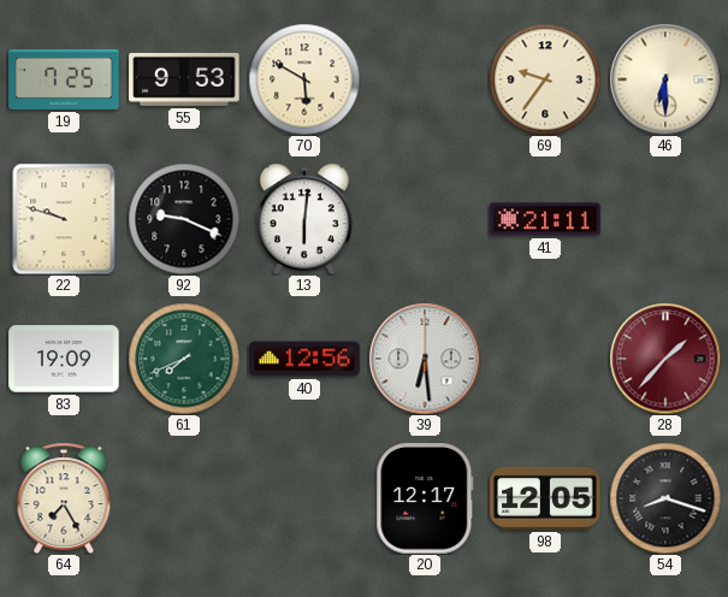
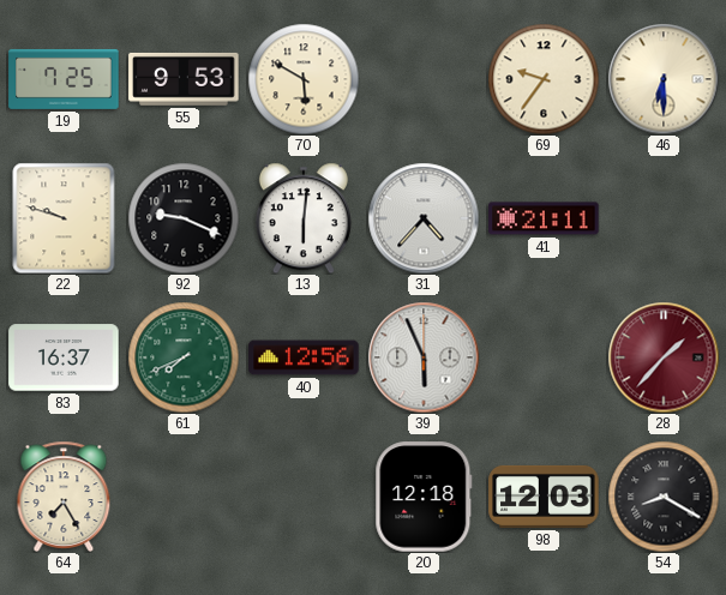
31: none -> 4:37
83: 19:09 -> 16:37
39: 6:29 -> 5:56
20: 12:17 -> 12:18
98: 12:05 -> 12:03
54: 8:18 -> 8:20
